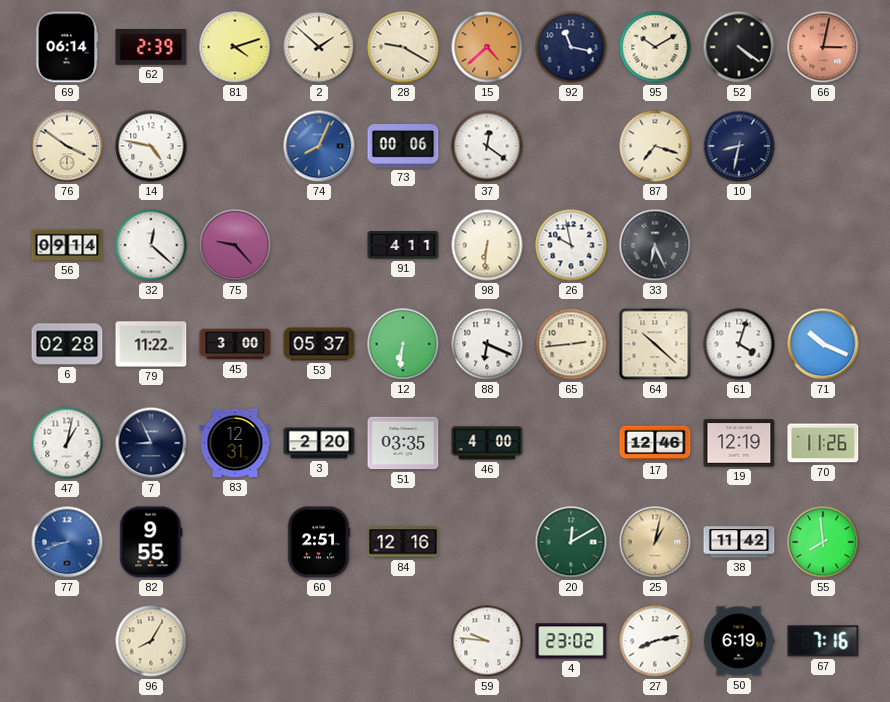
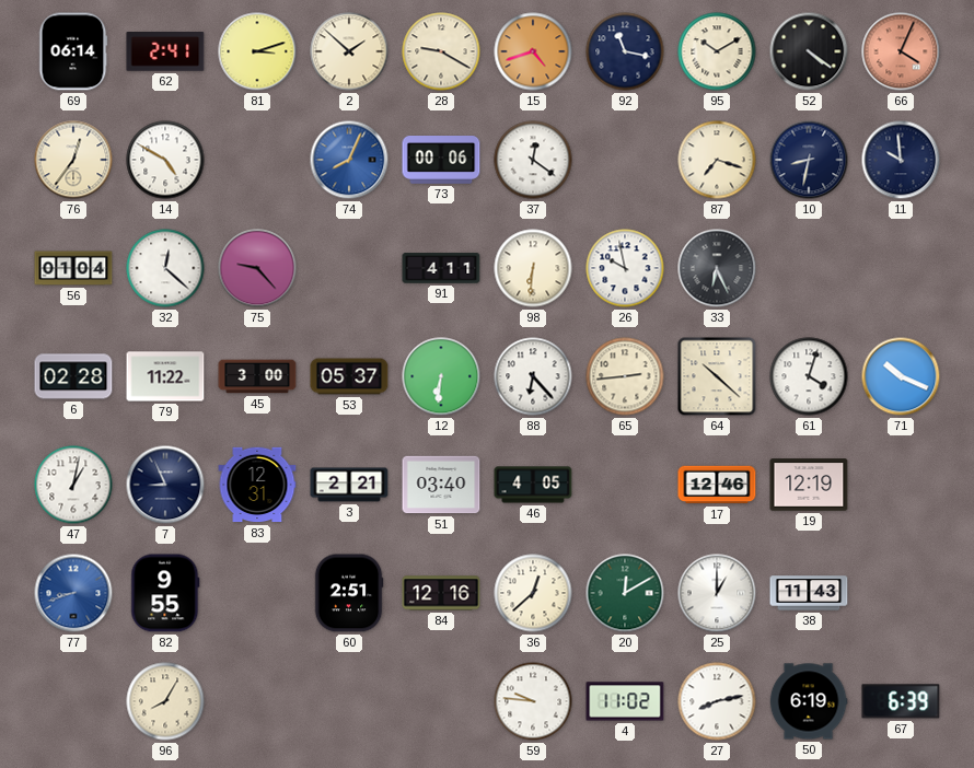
62: 2:39 -> 2:41
81: 4:12 -> 3:12
15: 4:38 -> 4:42
66: 3:02 -> 4:04
76: 3:51 -> 12:36
14: 4:47 -> 4:50
11: none -> 9:59
56: 09:14 -> 01:04
88: 6:19 -> 6:23
3: 2:20 -> 2:21
51: 03:35 -> 03:40
46: 4:00 -> 4:05
70: 11:26 -> none
36: none -> 12:38
25: 1:02 -> 1:00
25 dial: champagne -> white
38: 11:42 -> 11:43
55: 7:59 -> none
4: 23:02 -> 11:02
67: 7:16 -> 6:39
